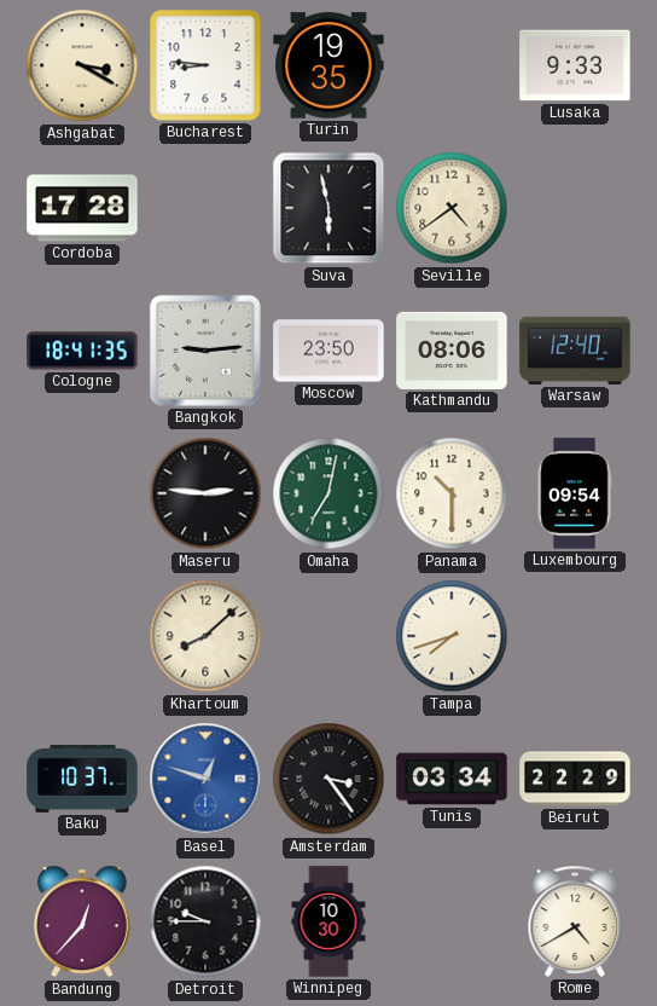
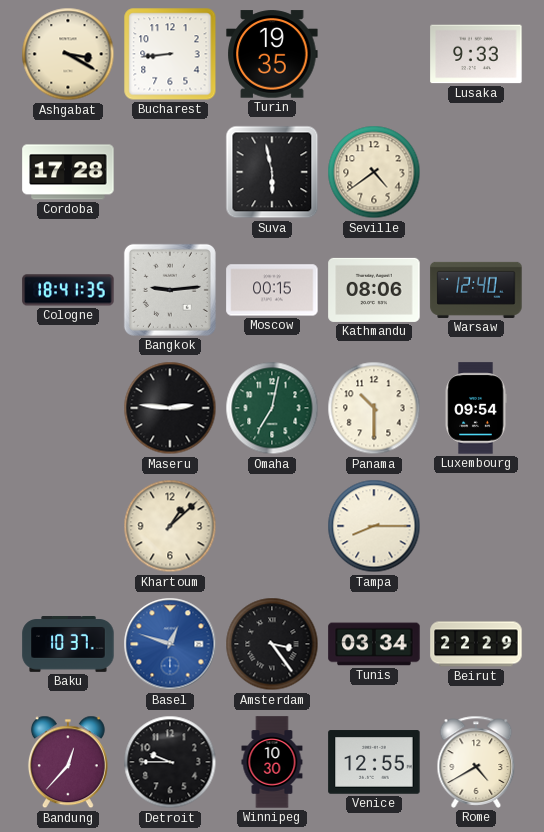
Bucharest: 8:46 -> 8:44
Moscow: 23:50 -> 00:15
Khartoum: 8:08 -> 1:08
Tampa: 7:42 -> 8:15
Venice: none -> 12:55
